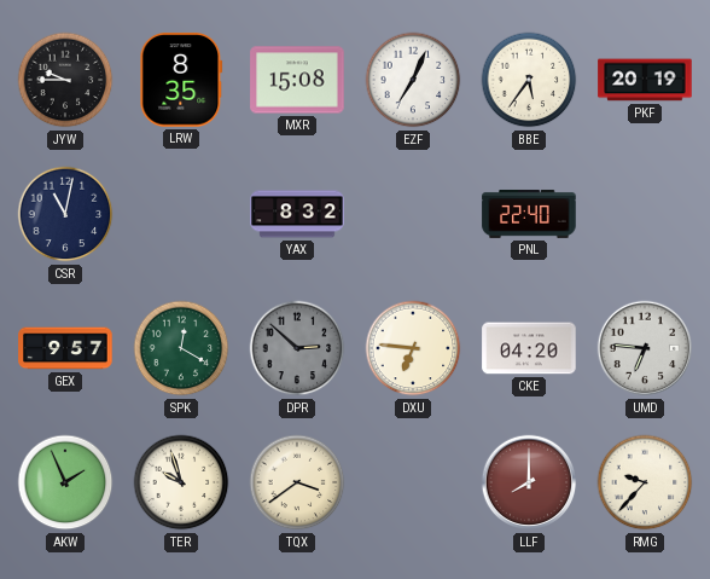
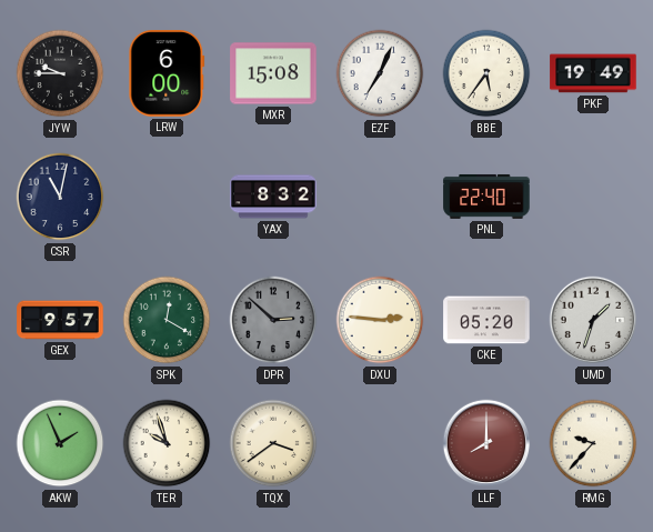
LRW: 8:35 -> 6:00
PKF: 20:19 -> 19:49
DXU: 6:46 -> 2:46
CKE: 04:20 -> 05:20
UMD: 6:46 -> 1:33
